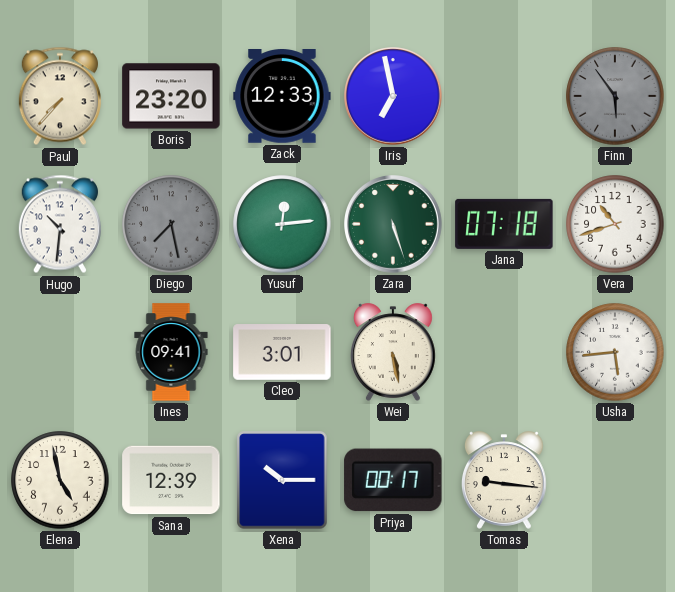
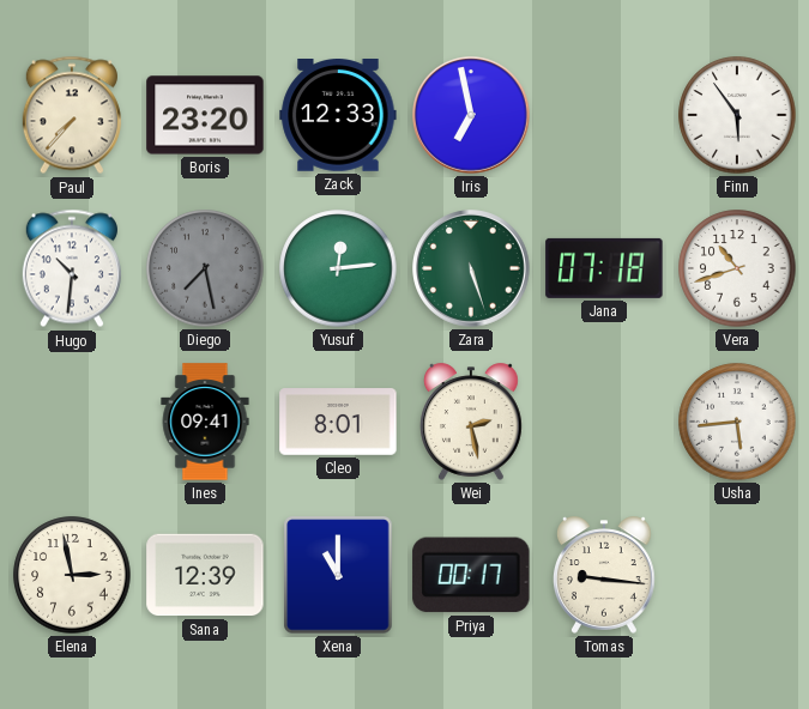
Finn dial: grey -> white
Cleo: 3:01 -> 8:01
Wei: 5:28 -> 2:28
Elena: 4:58 -> 2:58
Xena: 10:15 -> 11:00
